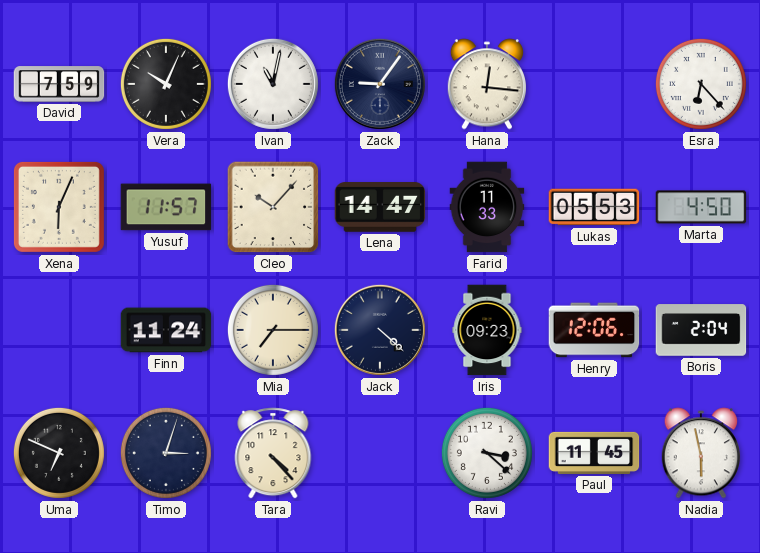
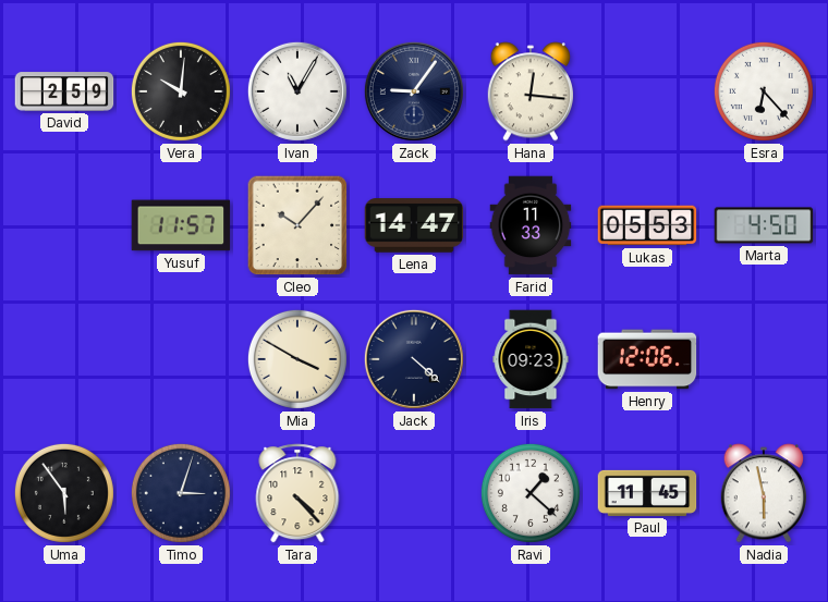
David: 7:59 -> 2:59
Vera: 10:04 -> 10:01
Ivan: 11:02 -> 11:05
Xena: 6:04 -> none
Finn: 11:24 -> none
Mia: 7:15 -> 3:50
Boris: 2:04 -> none
Uma: 6:49 -> 5:54
Ravi: 3:22 -> 1:22
